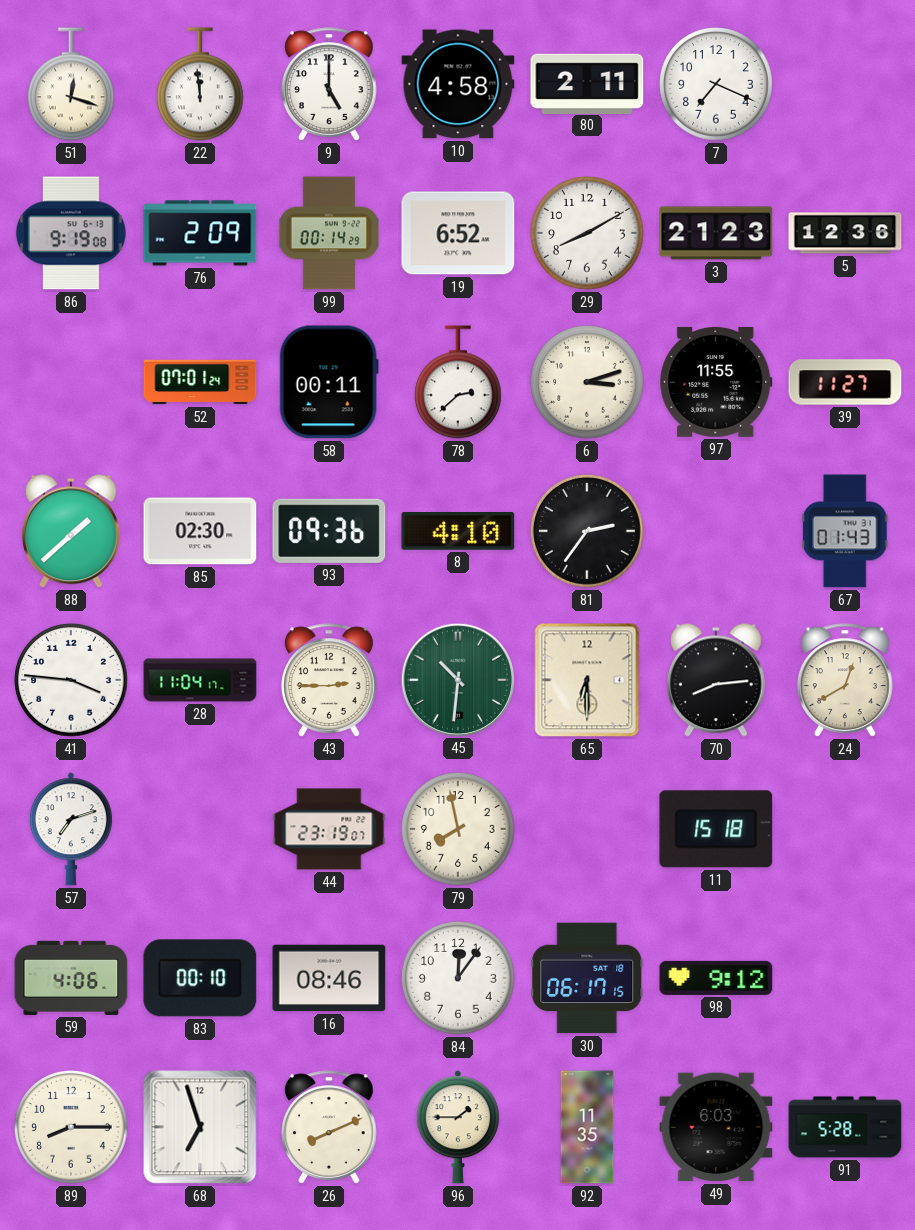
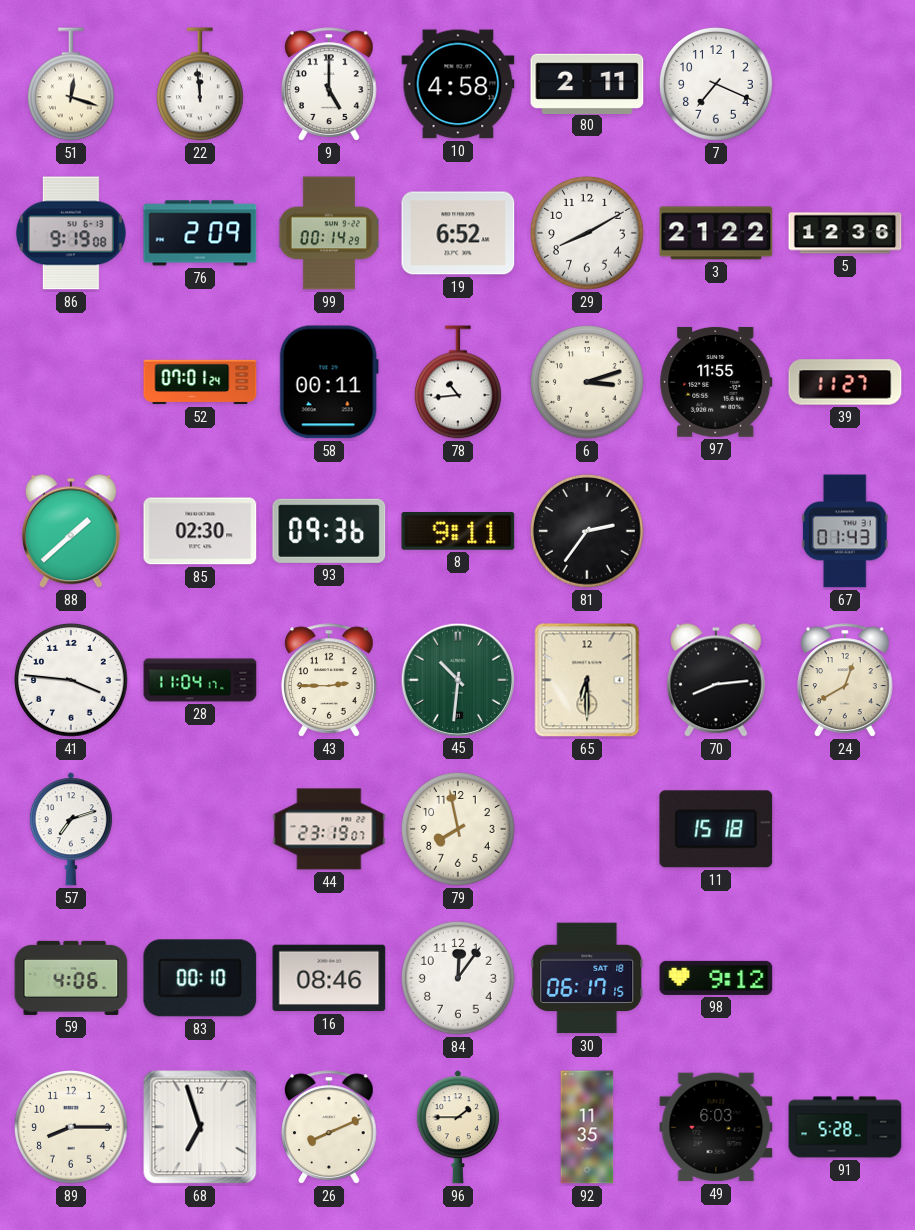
3: 21:23 -> 21:22
78: 2:38 -> 10:44
8: 4:10 -> 9:11
